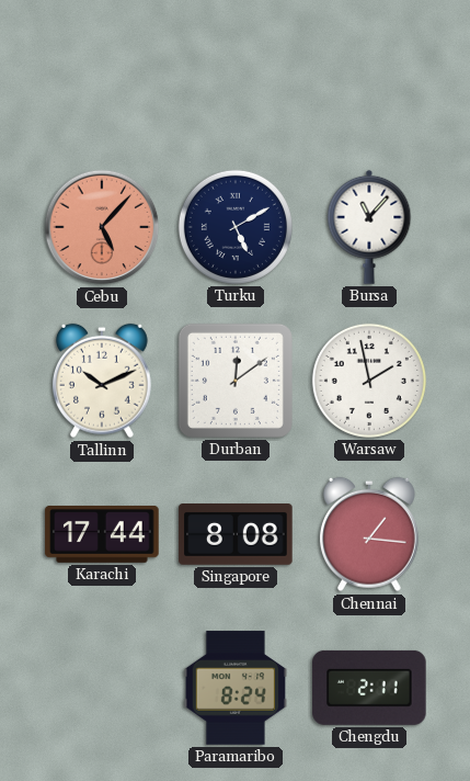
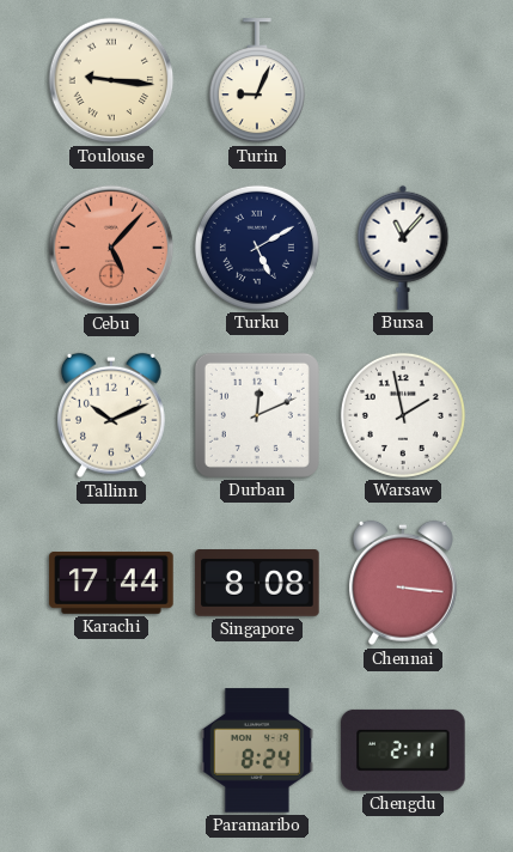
Toulouse: none -> 9:16
Turin: none -> 9:04
Durban: 12:09 -> 12:11
Chennai: 1:16 -> 3:16
